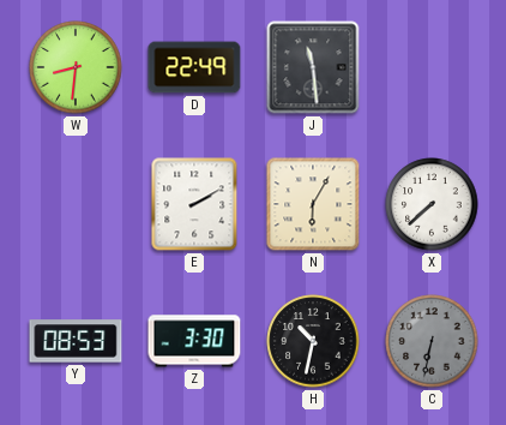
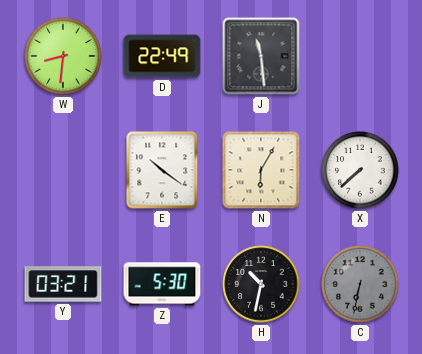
E: 2:10 -> 10:21
Y: 08:53 -> 03:21
Z: 3:30 -> 5:30
